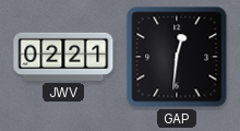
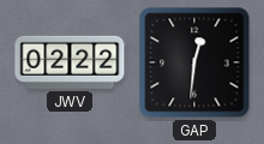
JWV: 02:21 -> 02:22
